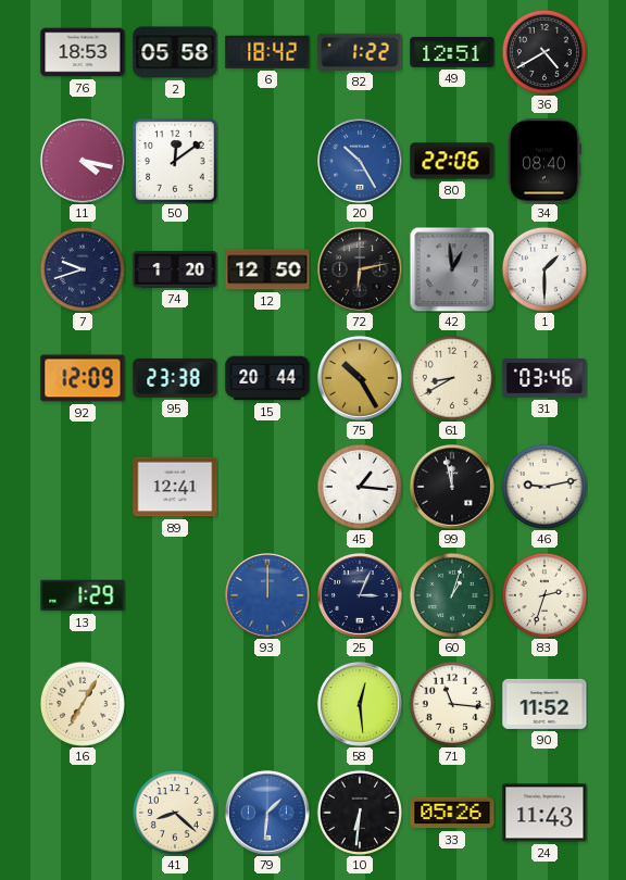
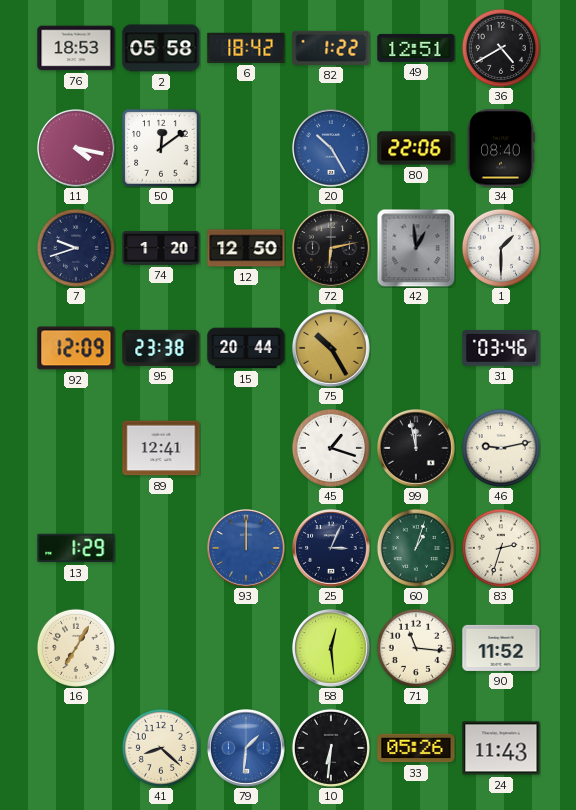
61: 8:40 -> none
45: 1:16 -> 1:18
